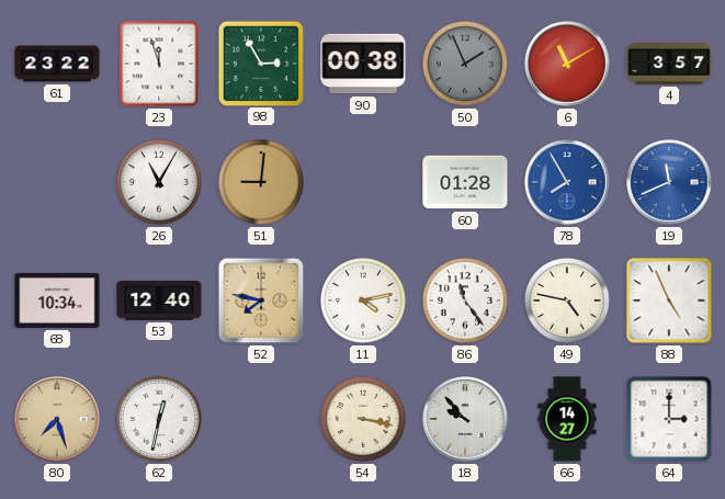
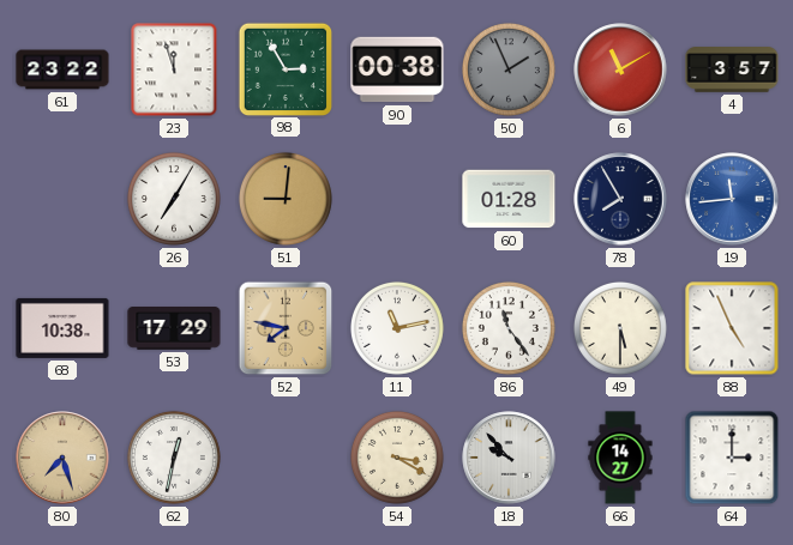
26: 11:05 -> 7:05
78 dial: blue -> navy
19: 11:41 -> 11:44
68: 10:34 -> 10:38
53: 12:40 -> 17:29
11: 4:13 -> 11:13
49: 4:47 -> 5:30
54: 3:17 -> 3:20
